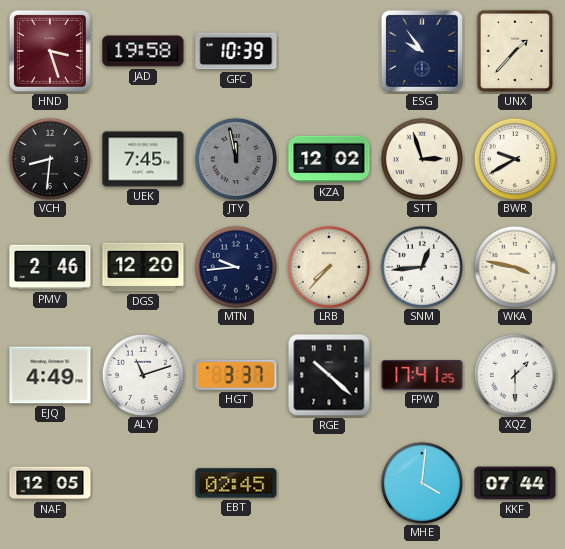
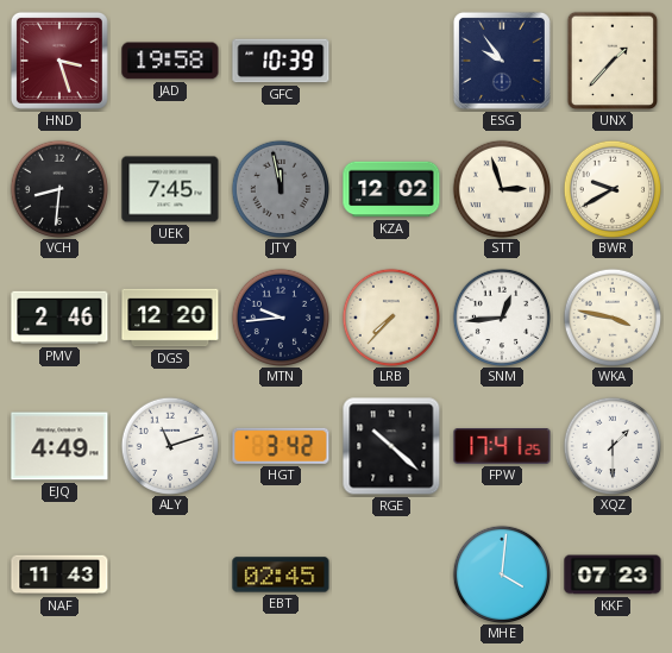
HGT: 3:37 -> 3:42
NAF: 12:05 -> 11:43
KKF: 07:44 -> 07:23
